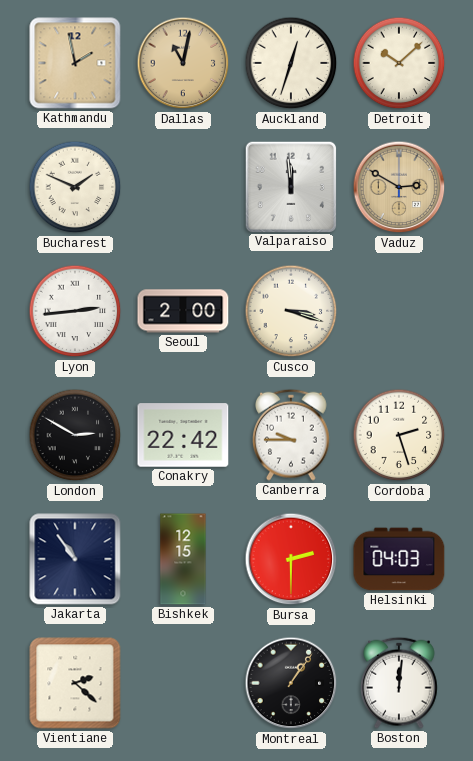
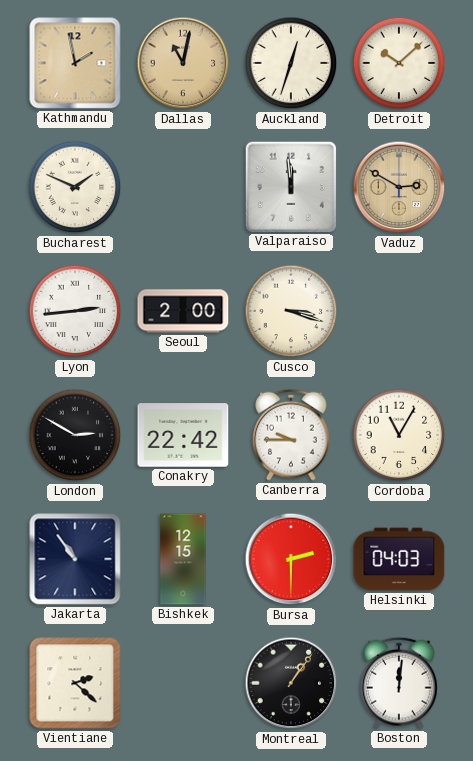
Cordoba: 2:27 -> 11:05
